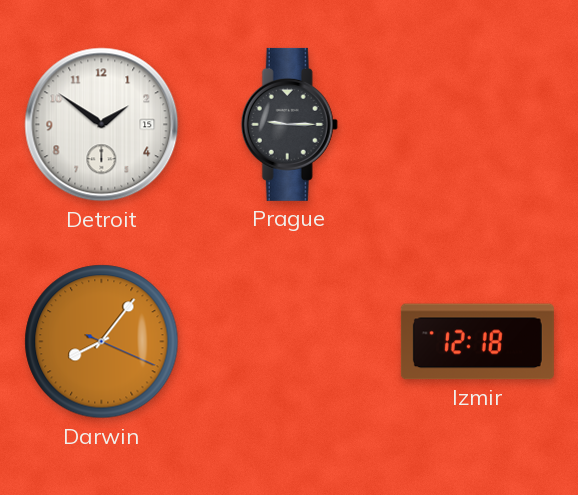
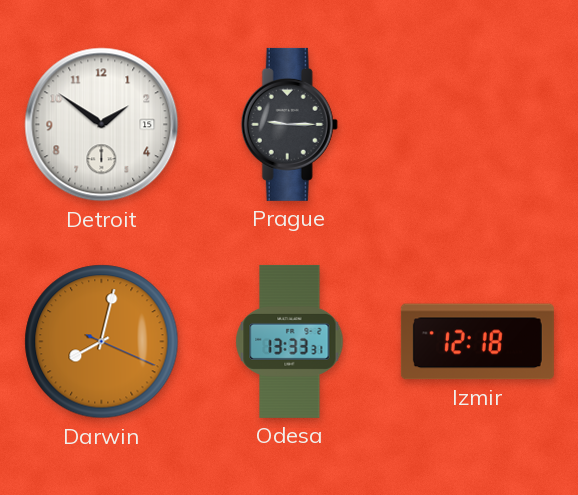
Darwin: 8:06 -> 8:02
Odesa: none -> 13:33
